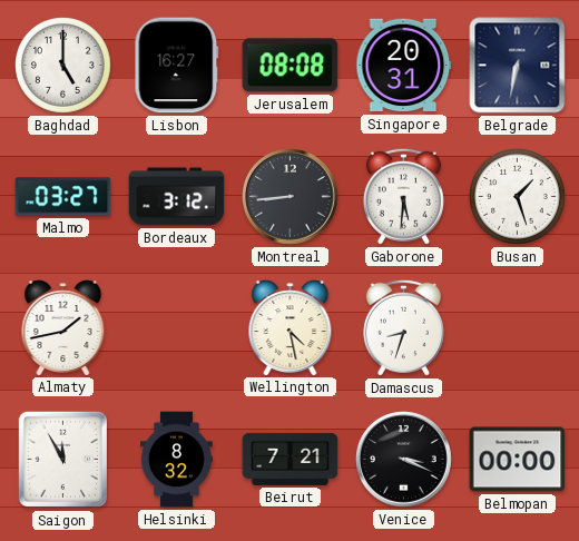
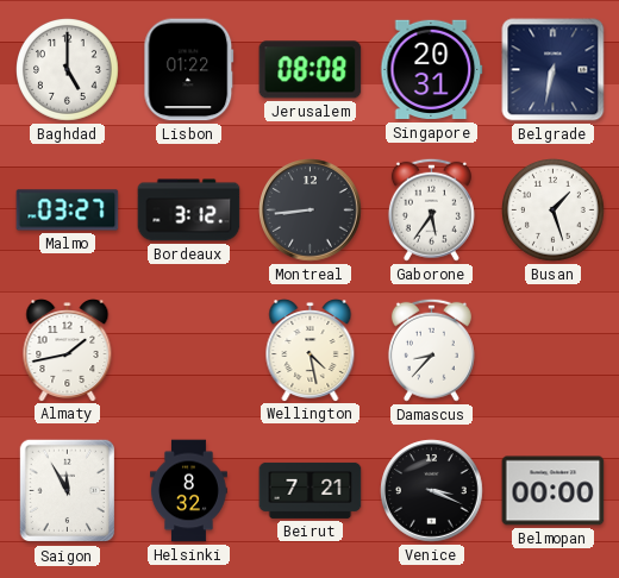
Lisbon: 16:27 -> 01:22
Gaborone: 5:31 -> 5:36
Damascus: 8:33 -> 8:37
